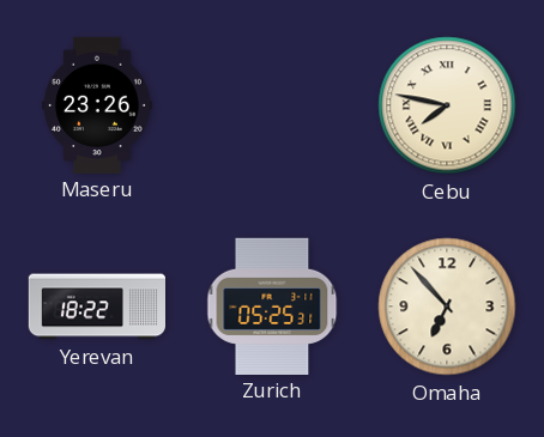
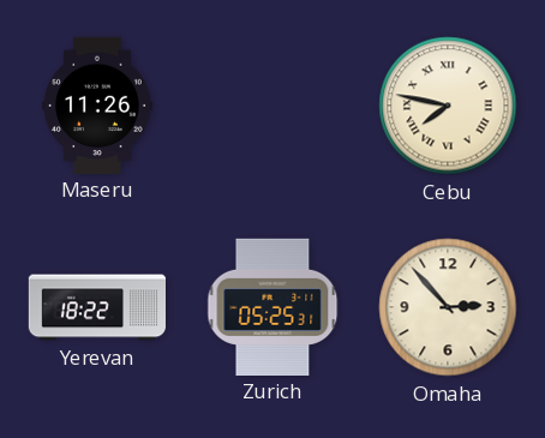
Maseru: 23:26 -> 11:26
Omaha: 6:53 -> 2:53
